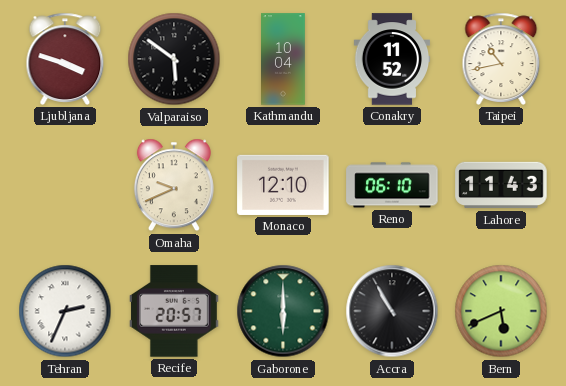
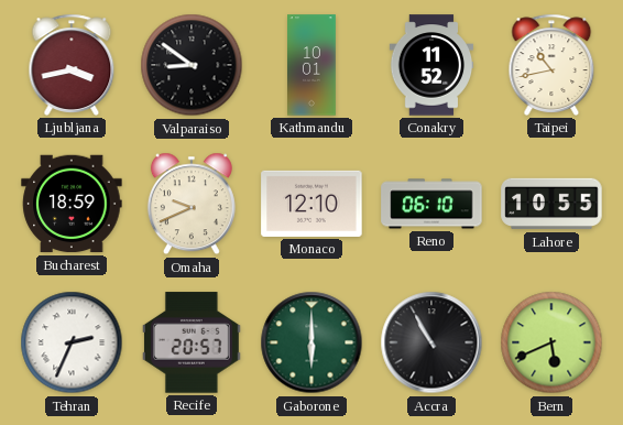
Ljubljana: 3:48 -> 3:43
Valparaiso: 5:51 -> 8:51
Kathmandu: 10:04 -> 10:01
Bucharest: none -> 18:59
Lahore: 11:43 -> 10:55
